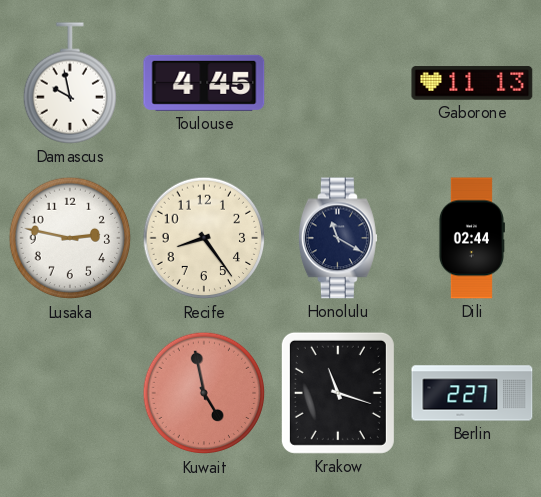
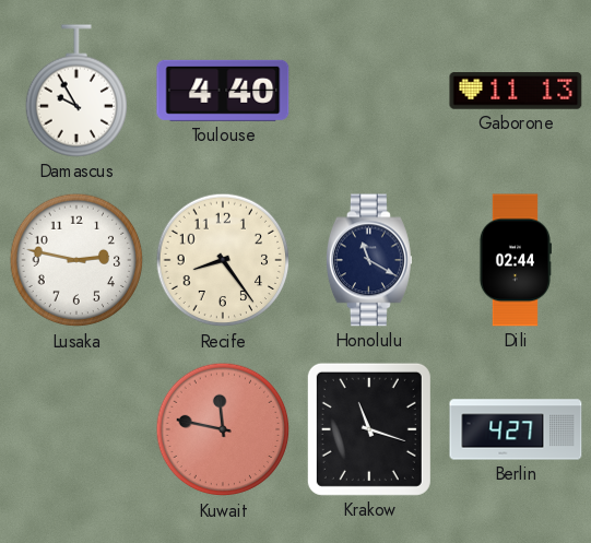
Damascus: 9:58 -> 9:55
Toulouse: 4:45 -> 4:40
Kuwait: 4:58 -> 11:47
Berlin: 2:27 -> 4:27
